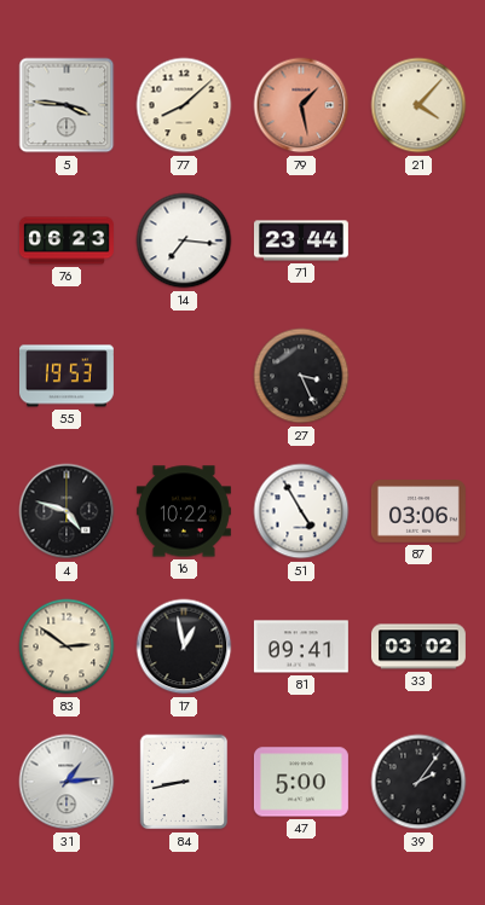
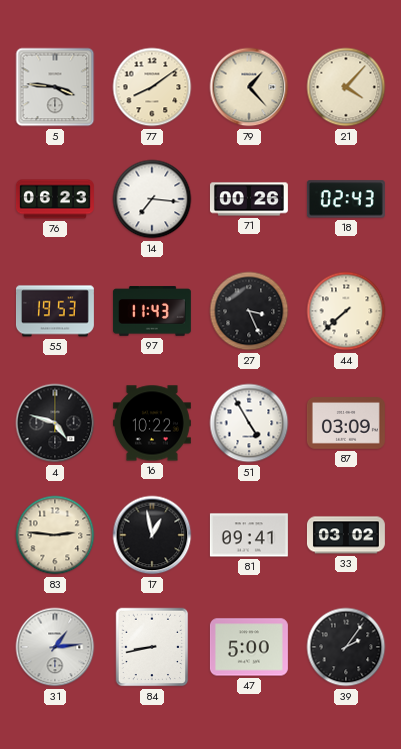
77: 8:08 -> 8:09
79: 1:28 -> 1:23
79 dial: salmon -> cream
71: 23:44 -> 00:26
18: none -> 02:43
97: none -> 11:43
44: none -> 7:38
87: 03:06 -> 03:09
83: 2:51 -> 2:46
